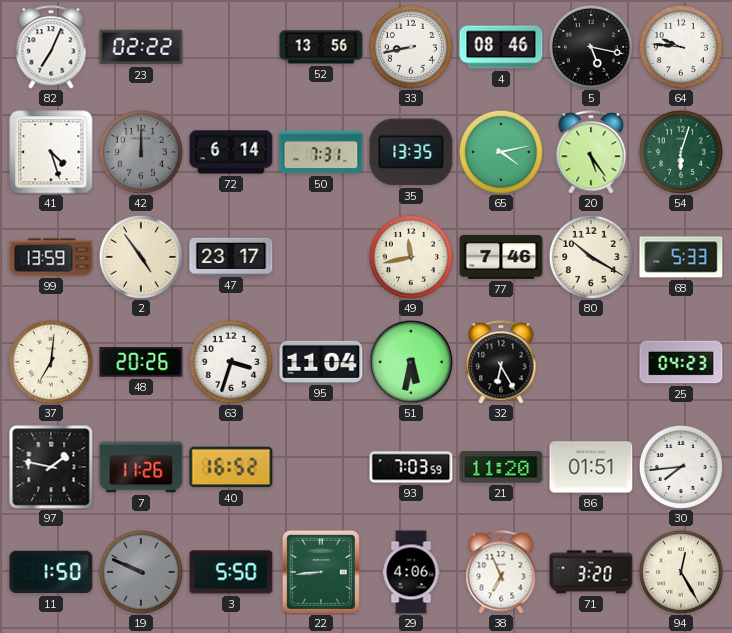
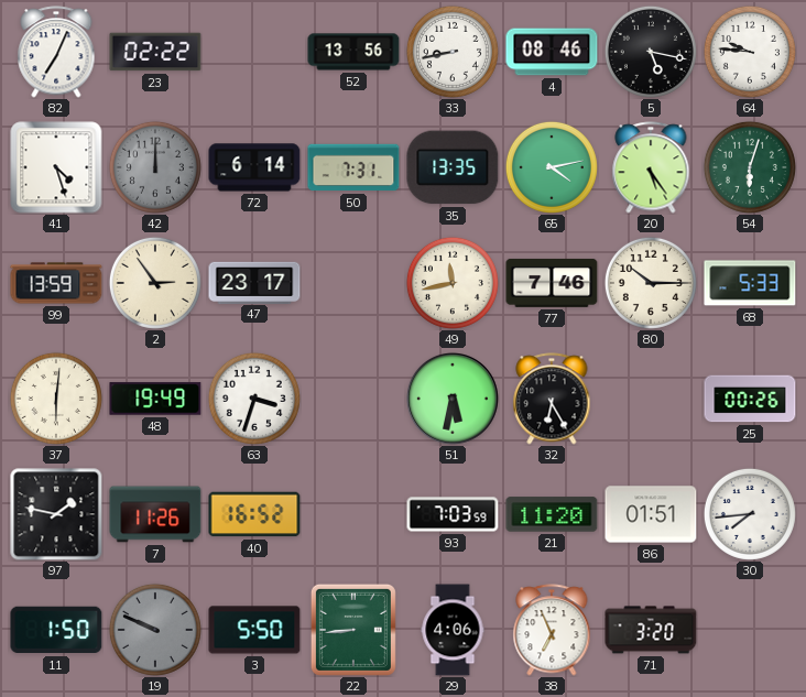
2: 4:54 -> 2:54
80: 10:20 -> 10:15
37: 7:01 -> 6:01
48: 20:26 -> 19:49
95: 11:04 -> none
25: 04:23 -> 00:26
94: 12:25 -> none
